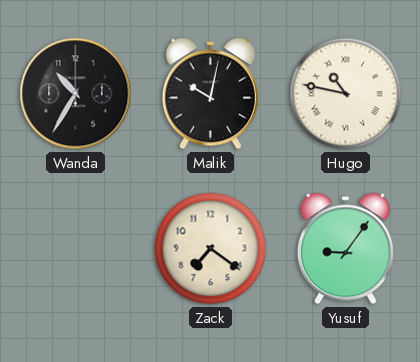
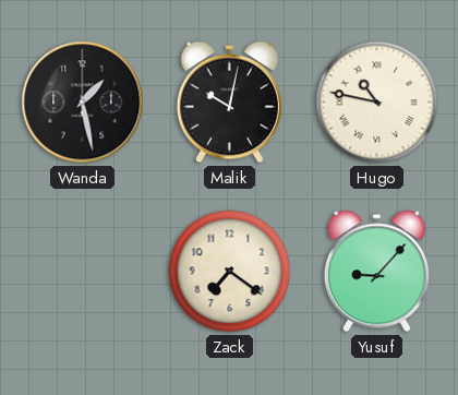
Wanda: 10:35 -> 1:28
Yusuf: 9:06 -> 9:07
